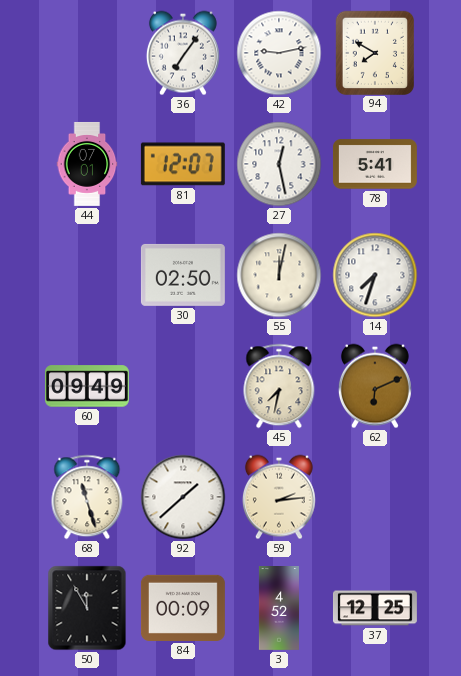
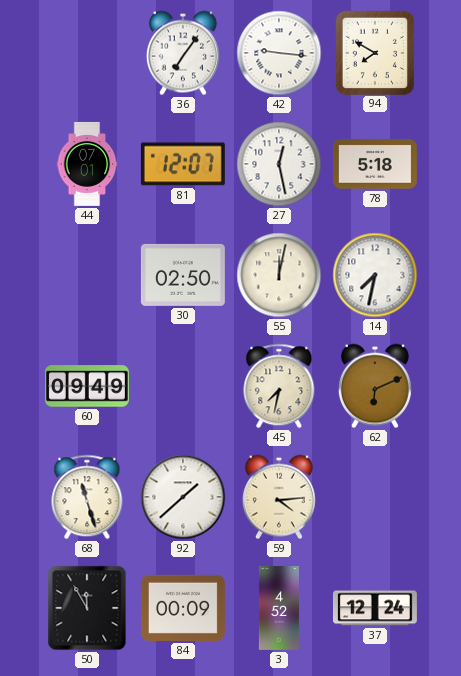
42: 9:13 -> 9:16
78: 5:41 -> 5:18
14: 7:33 -> 7:32
59: 2:14 -> 4:14
37: 12:25 -> 12:24
